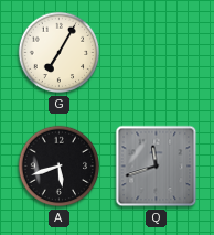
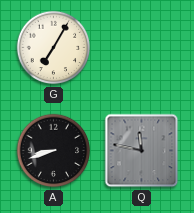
A: 5:42 -> 8:42
Q: 11:42 -> 11:47
